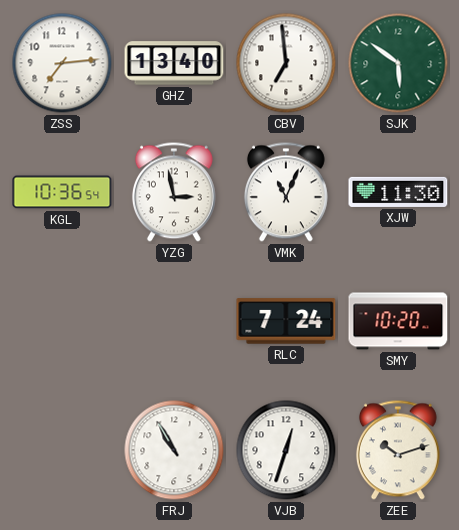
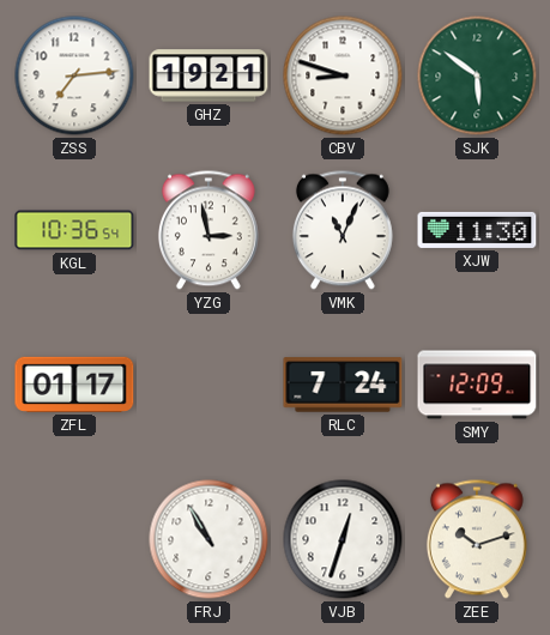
GHZ: 13:40 -> 19:21
CBV: 6:59 -> 8:48
ZFL: none -> 01:17
SMY: 10:20 -> 12:09
